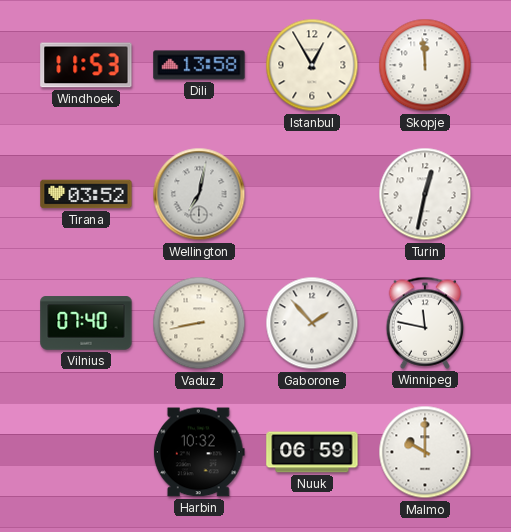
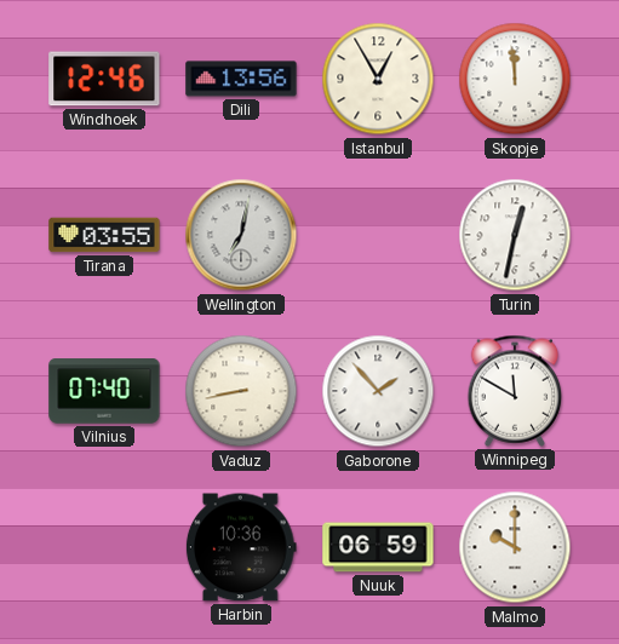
Windhoek: 11:53 -> 12:46
Dili: 13:58 -> 13:56
Tirana: 03:52 -> 03:55
Winnipeg: 11:47 -> 11:50
Harbin: 10:32 -> 10:36
